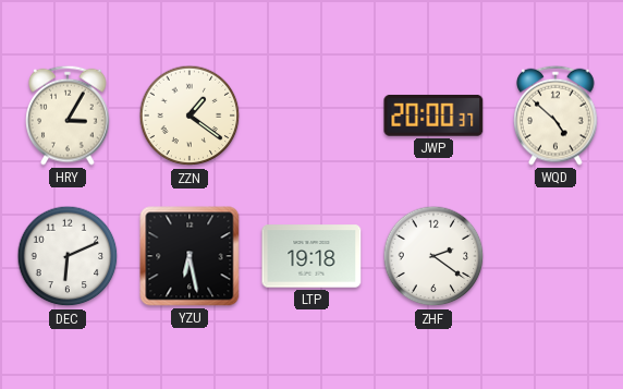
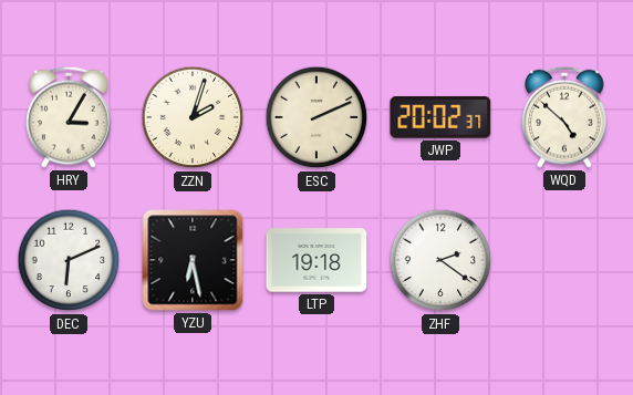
ZZN: 1:21 -> 2:03
ESC: none -> 2:11
JWP: 20:00 -> 20:02
